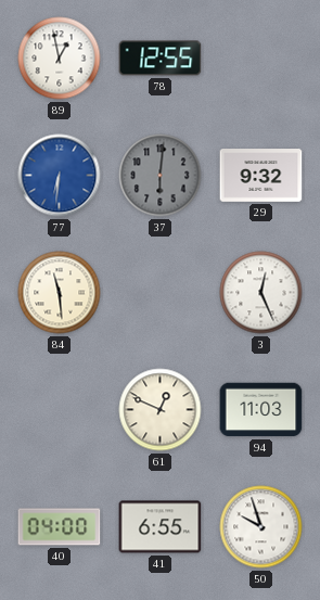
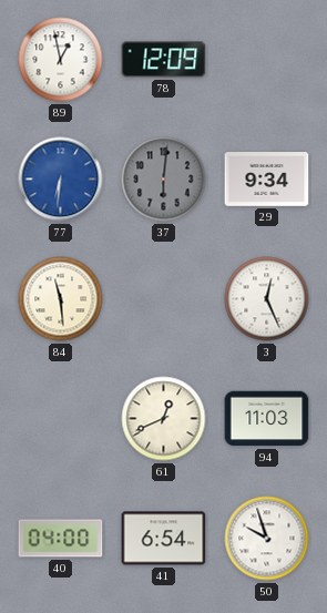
78: 12:55 -> 12:09
29: 9:32 -> 9:34
61: 12:49 -> 12:41
41: 6:55 -> 6:54
